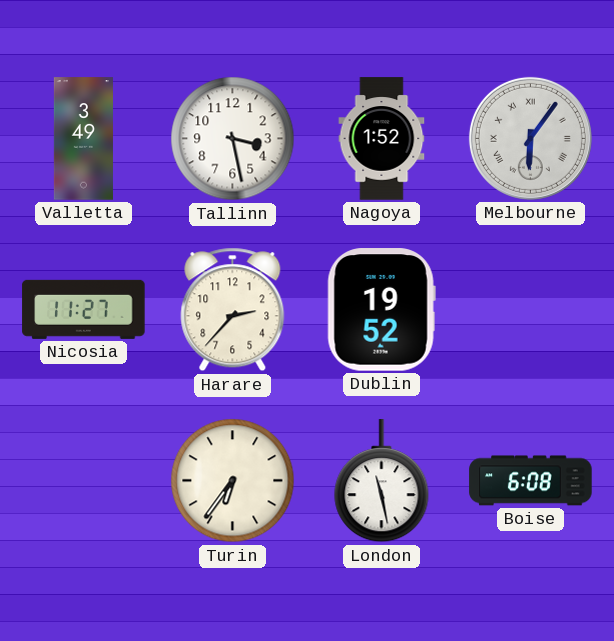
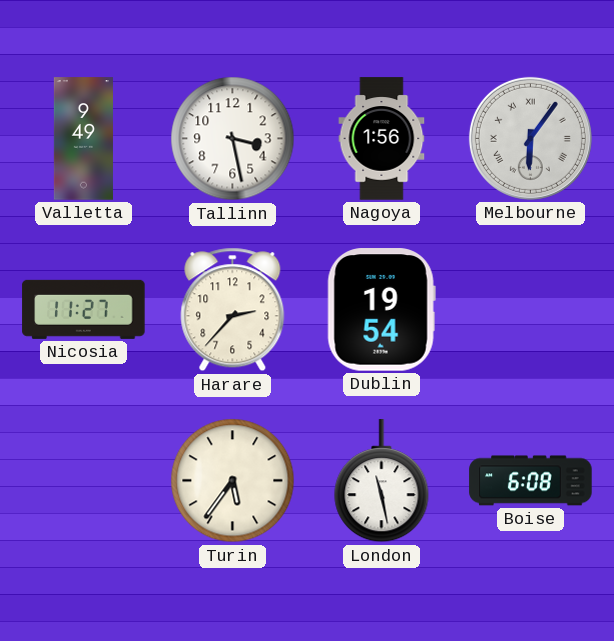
Valletta: 3:49 -> 9:49
Nagoya: 1:52 -> 1:56
Dublin: 19:52 -> 19:54
Turin: 6:36 -> 5:36
